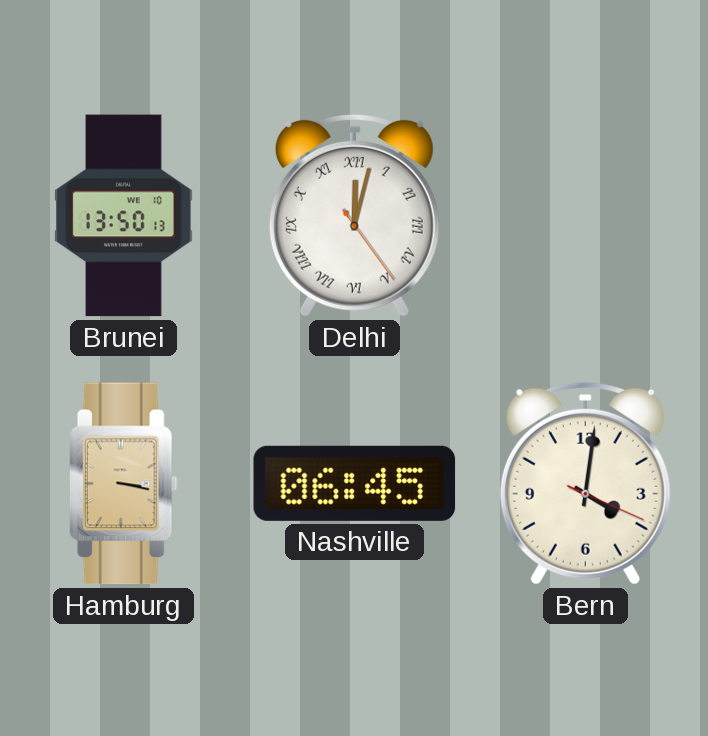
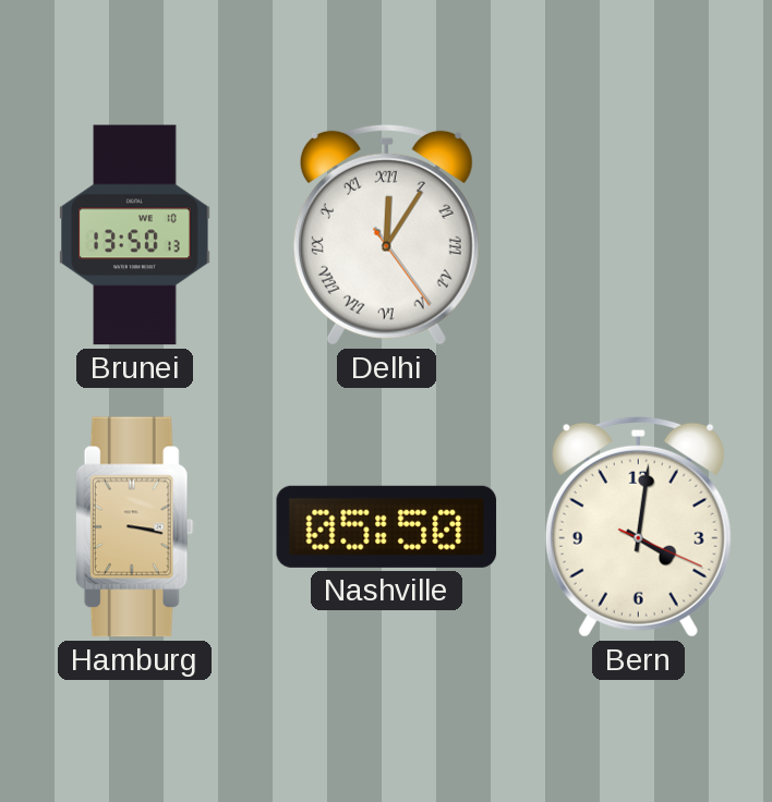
Delhi: 12:02 -> 12:05
Nashville: 06:45 -> 05:50
